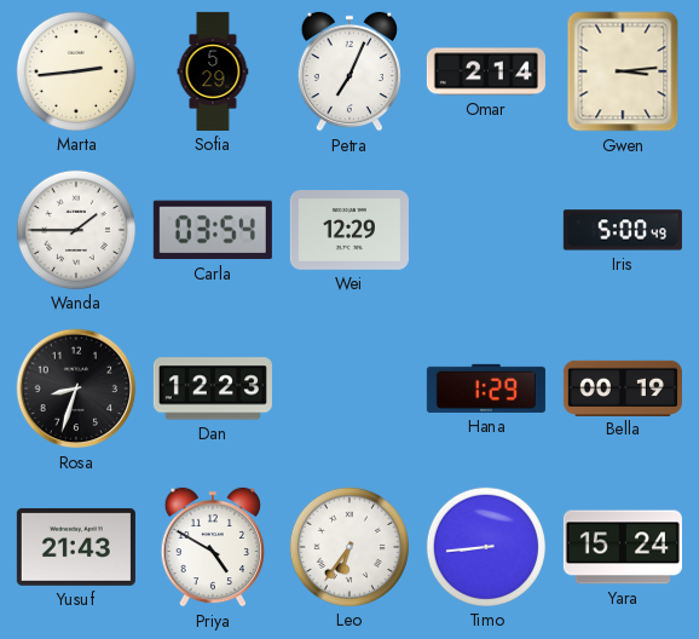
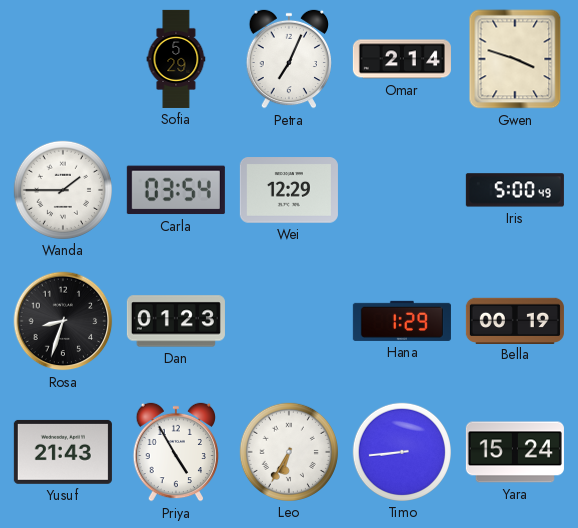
Marta: 2:44 -> none
Gwen: 3:14 -> 3:48
Dan: 12:23 -> 01:23
Priya: 4:50 -> 4:55
Leo: 6:36 -> 6:35
